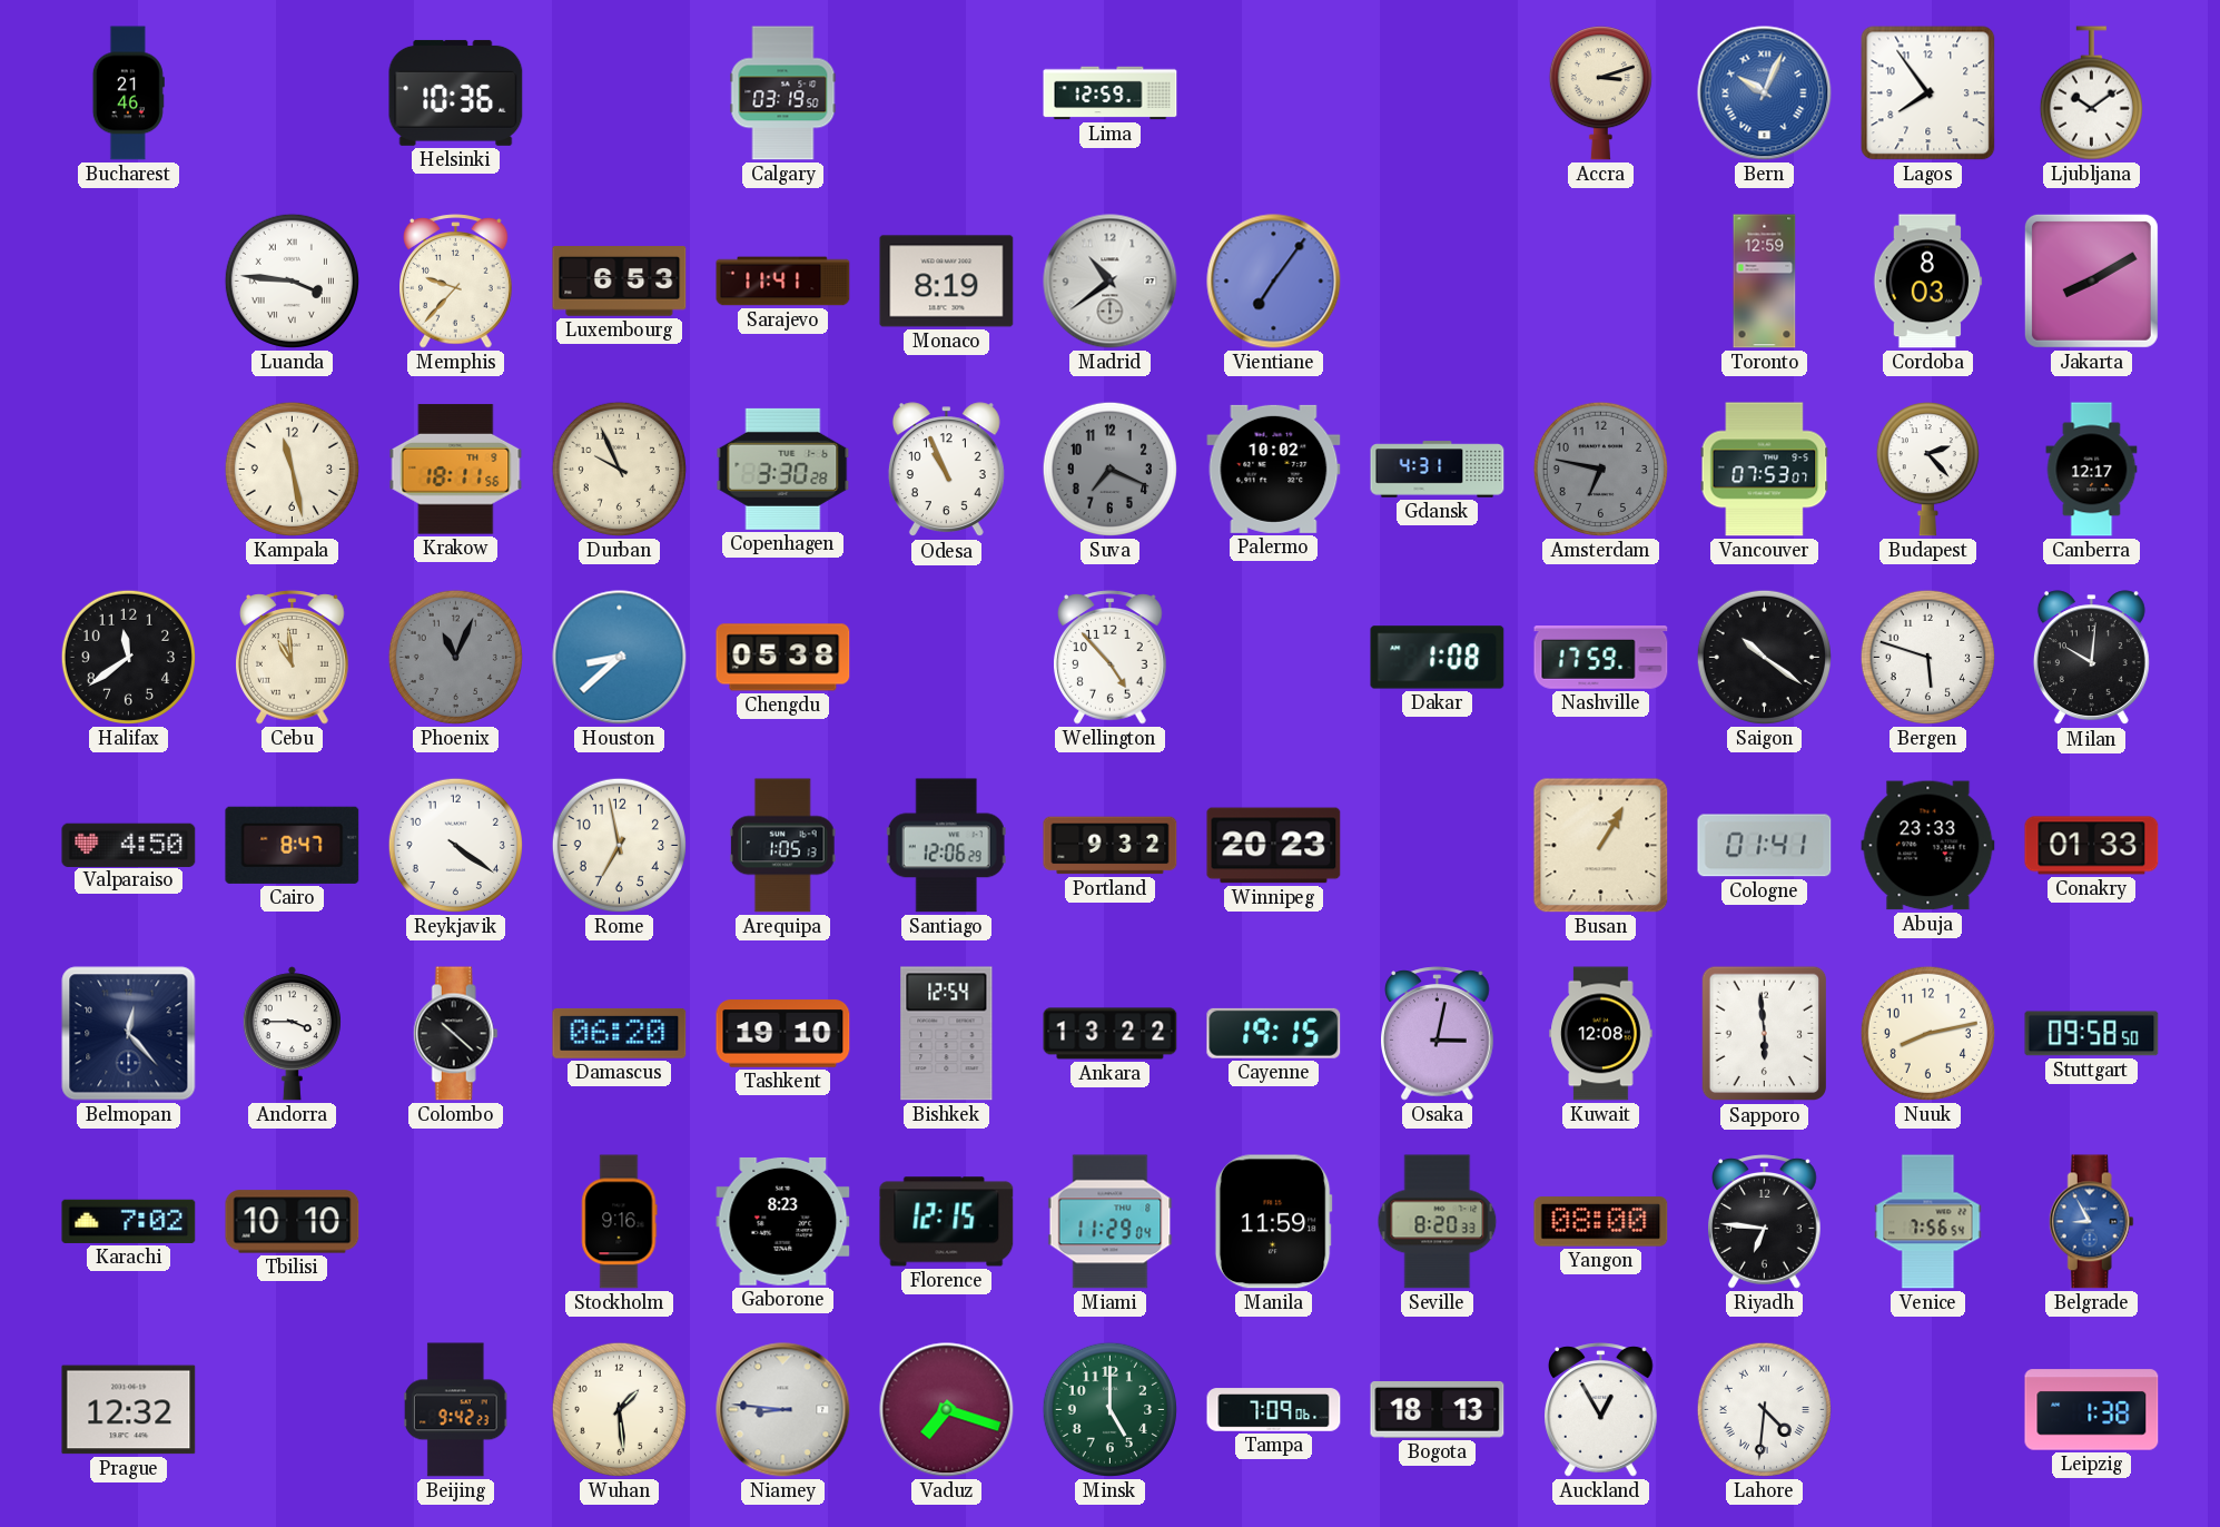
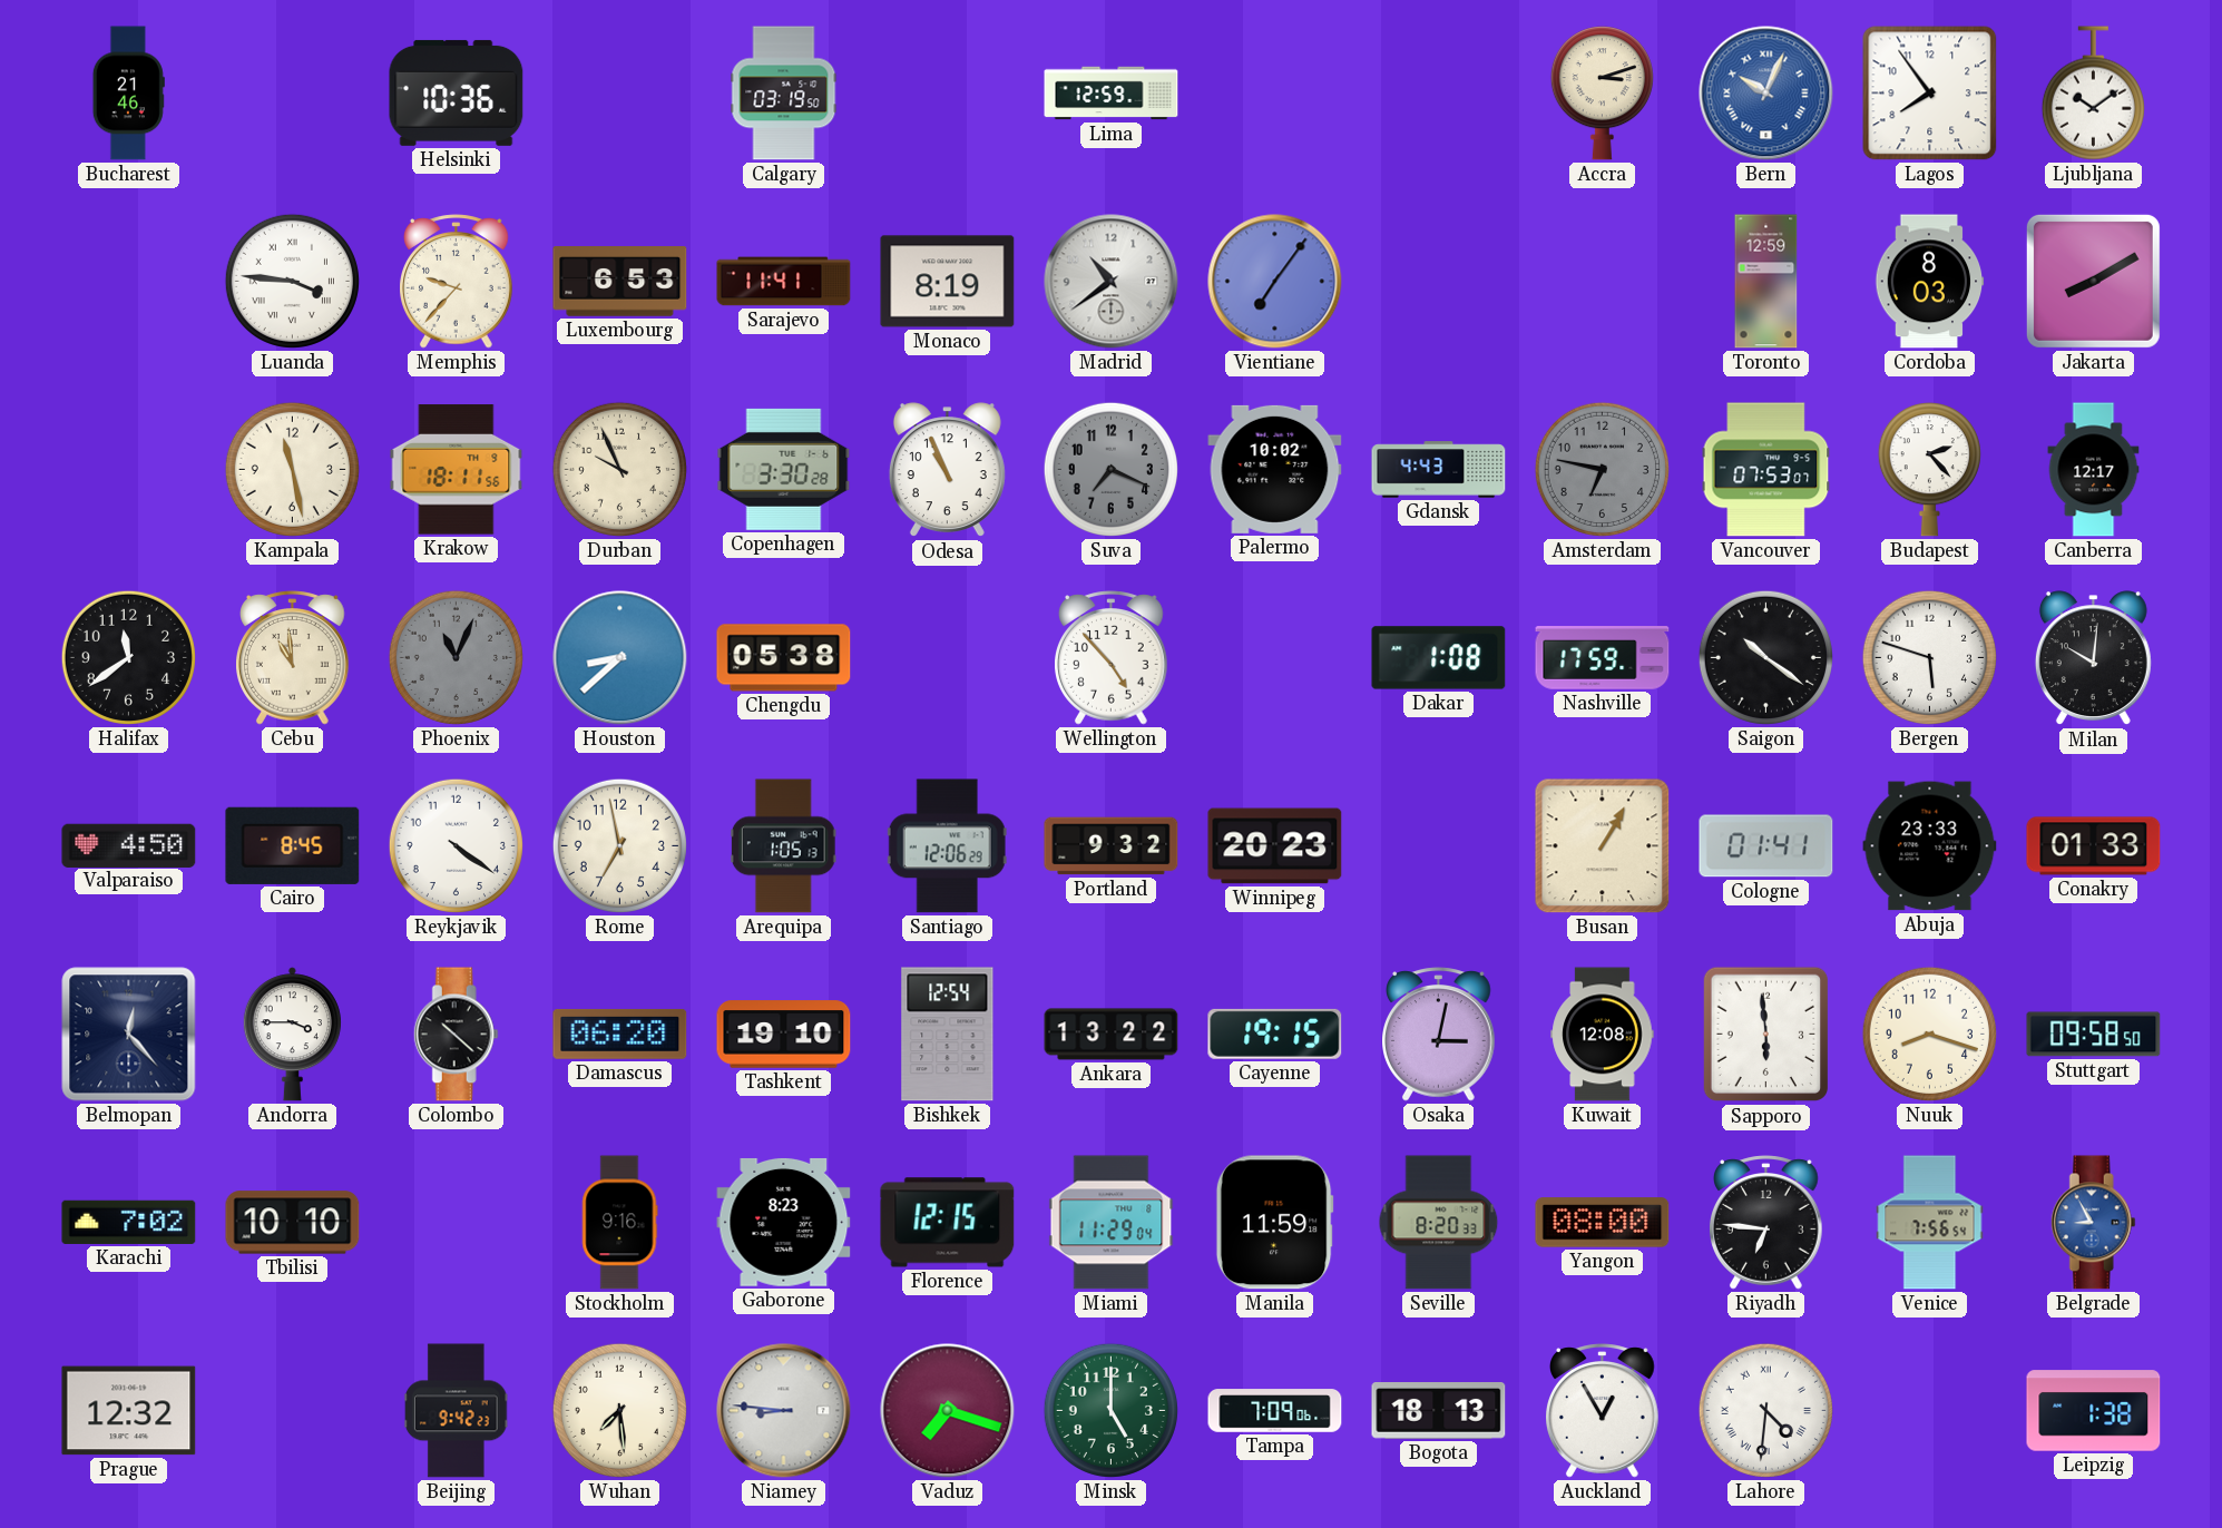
Gdansk: 4:31 -> 4:43
Cairo: 8:47 -> 8:45
Nuuk: 8:13 -> 8:18
Wuhan: 1:29 -> 7:29
